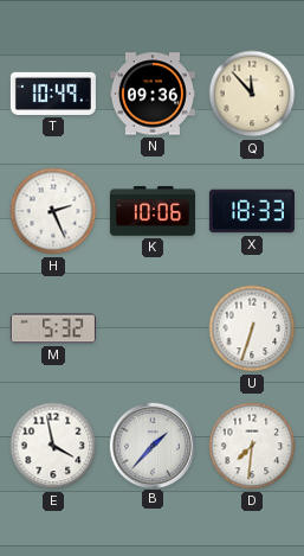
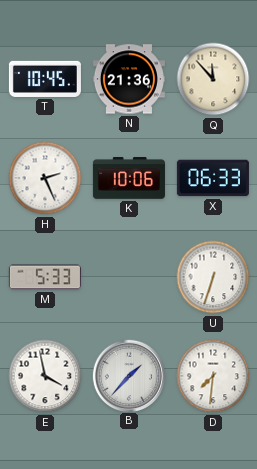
T: 10:49 -> 10:45
N: 09:36 -> 21:36
X: 18:33 -> 06:33
M: 5:32 -> 5:33
